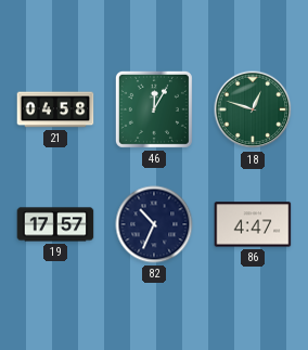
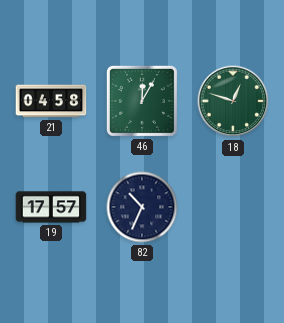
86: 4:47 -> none
